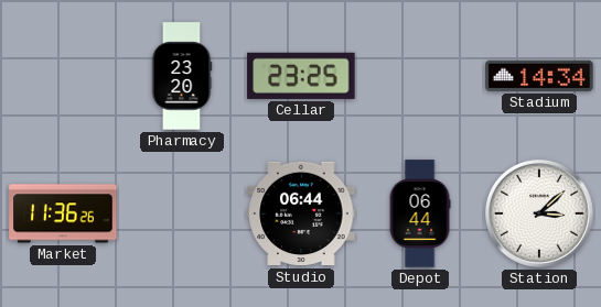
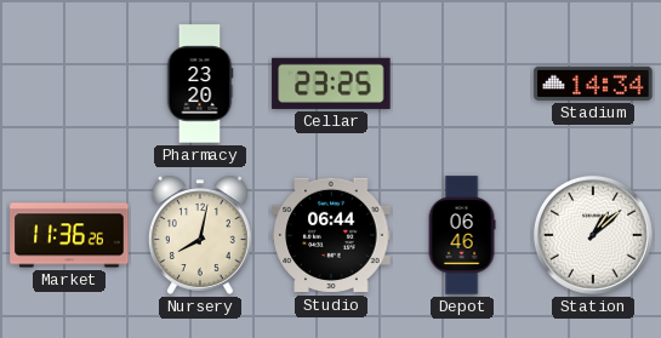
Nursery: none -> 8:02
Depot: 06:44 -> 06:46
Station: 3:08 -> 1:08
